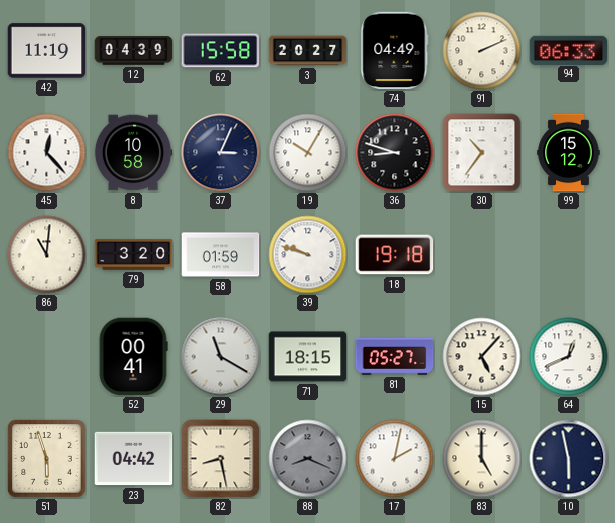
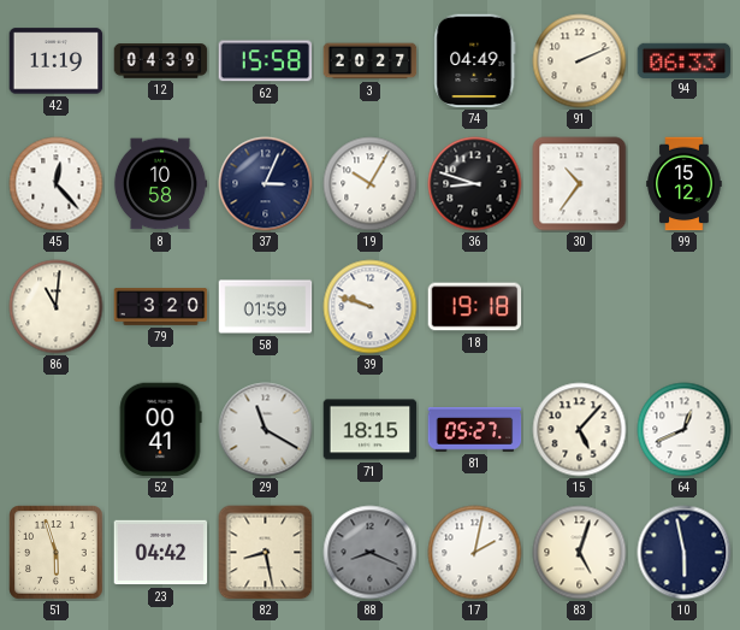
83: 5:00 -> 5:03
